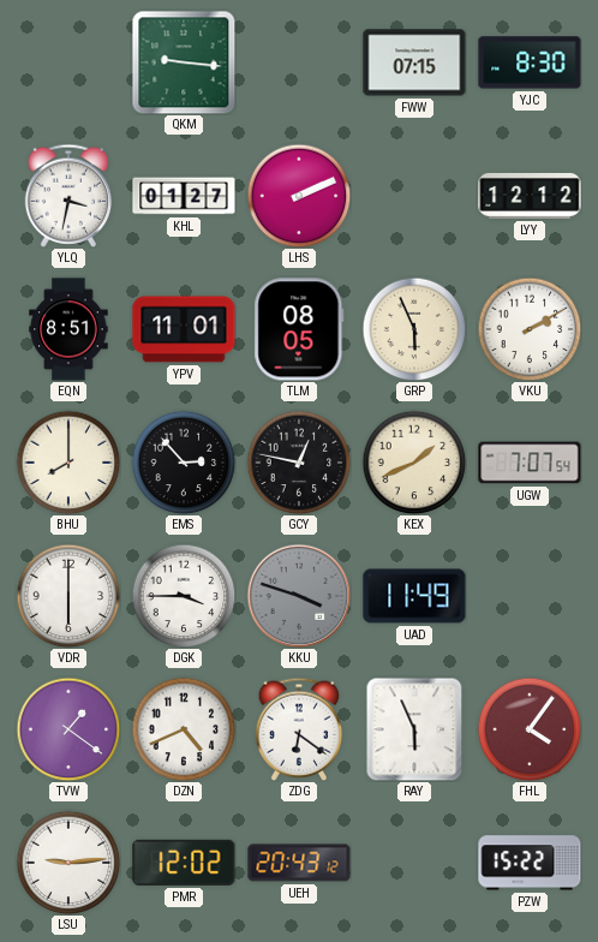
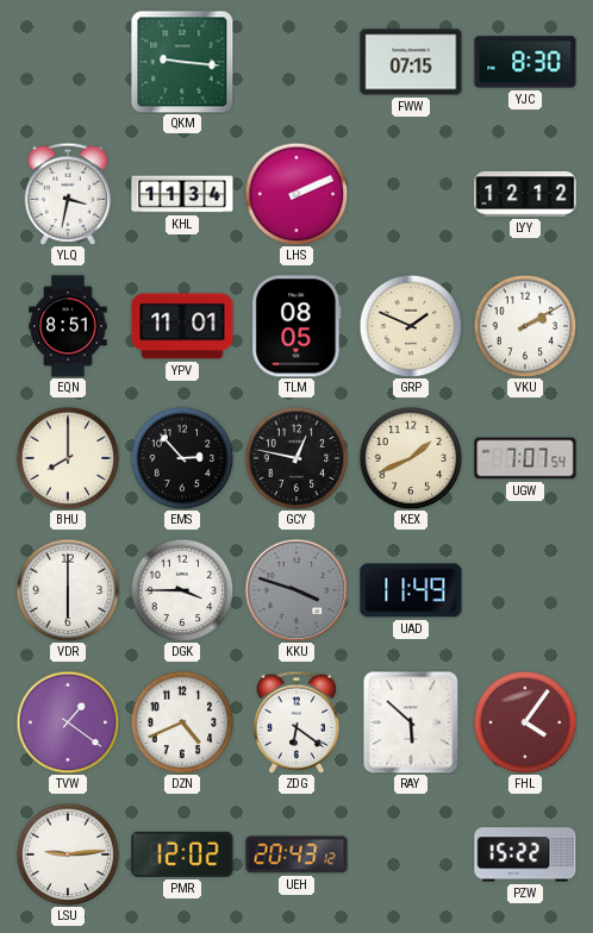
KHL: 01:27 -> 11:34
GRP: 5:56 -> 1:49
RAY: 5:56 -> 5:52
